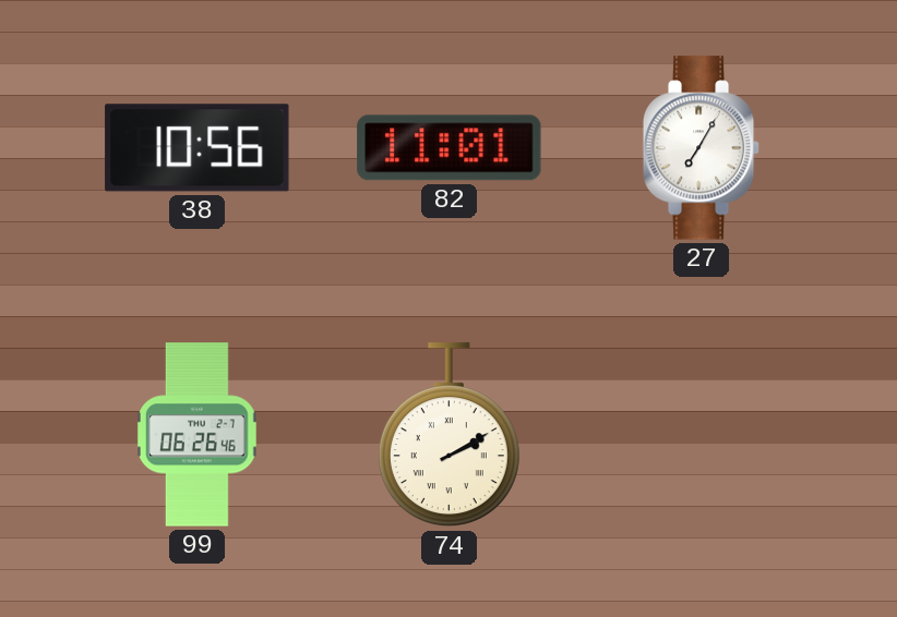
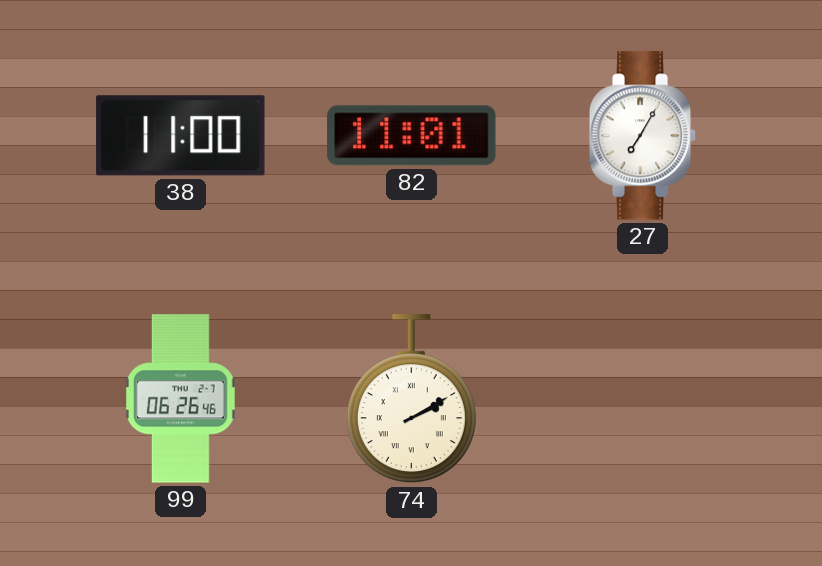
38: 10:56 -> 11:00
